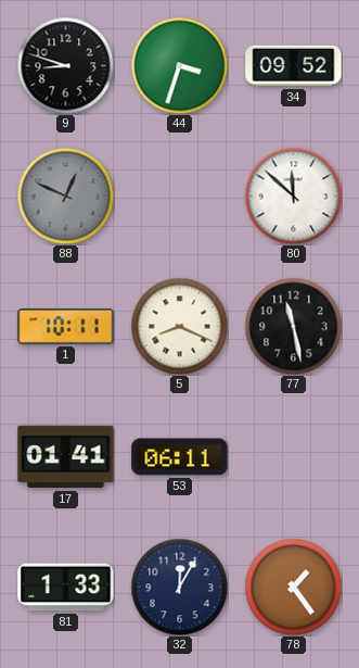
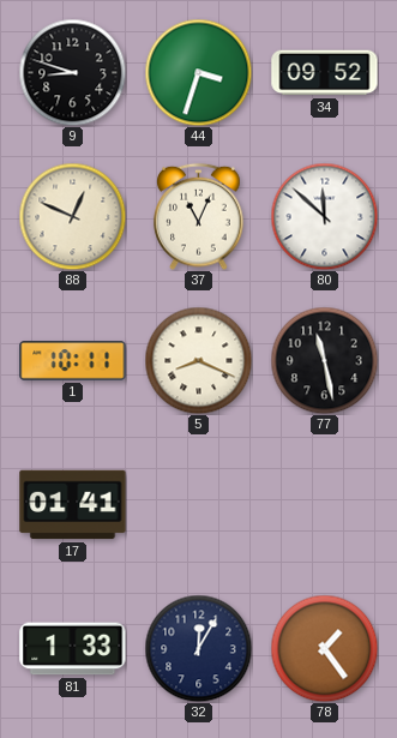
88 dial: grey -> cream
37: none -> 11:04
53: 06:11 -> none
